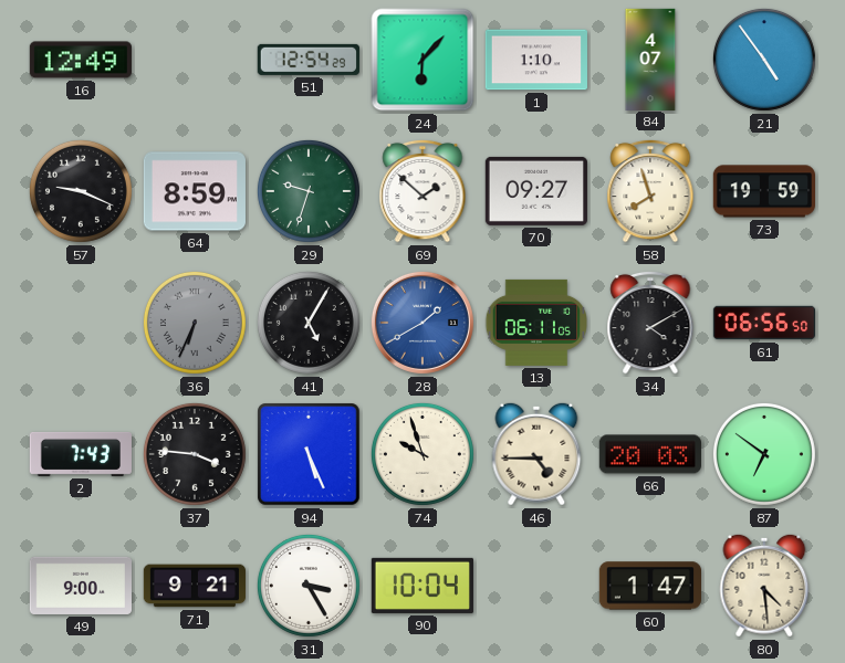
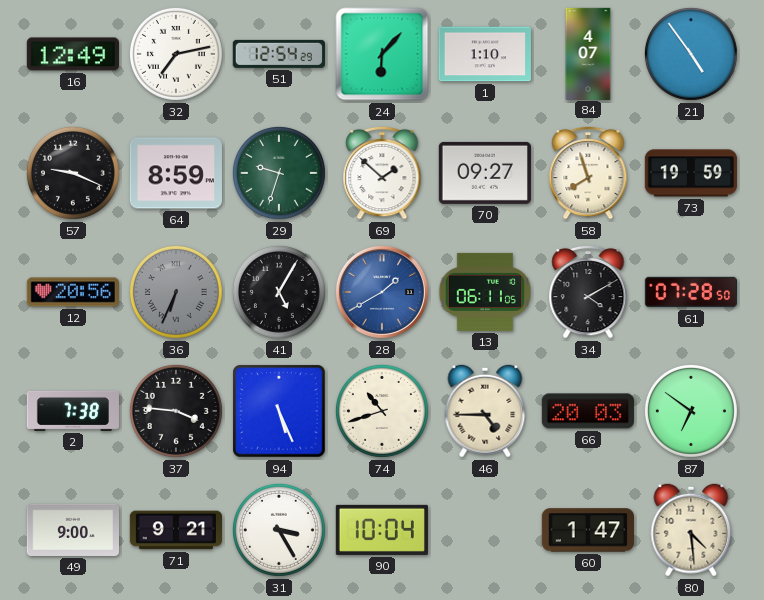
32: none -> 7:13
12: none -> 20:56
61: 06:56 -> 07:28
2: 7:43 -> 7:38
74: 9:57 -> 10:42
